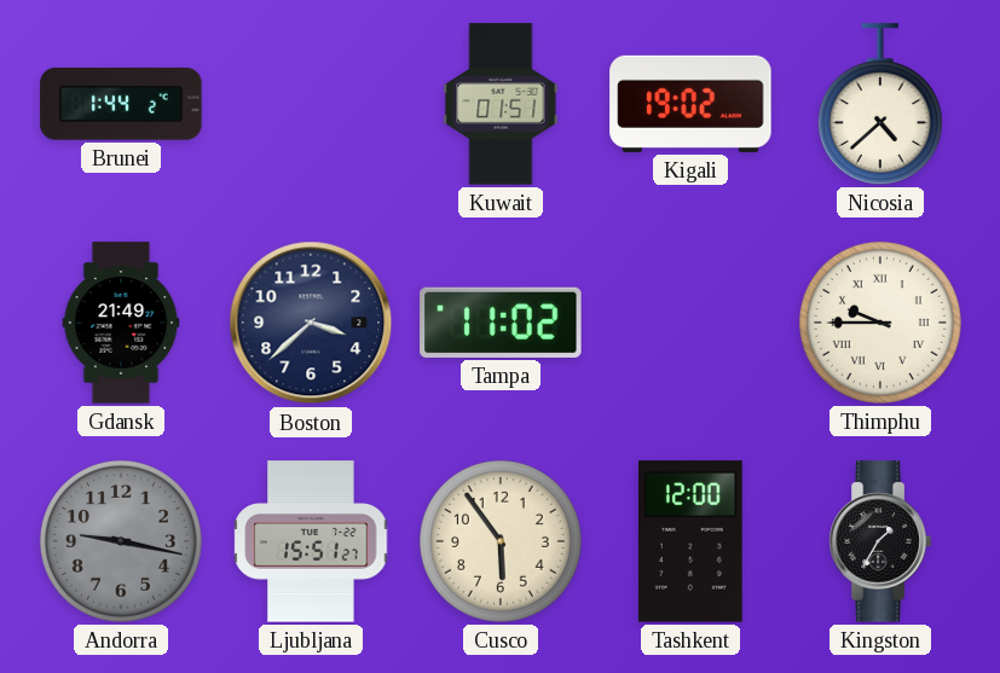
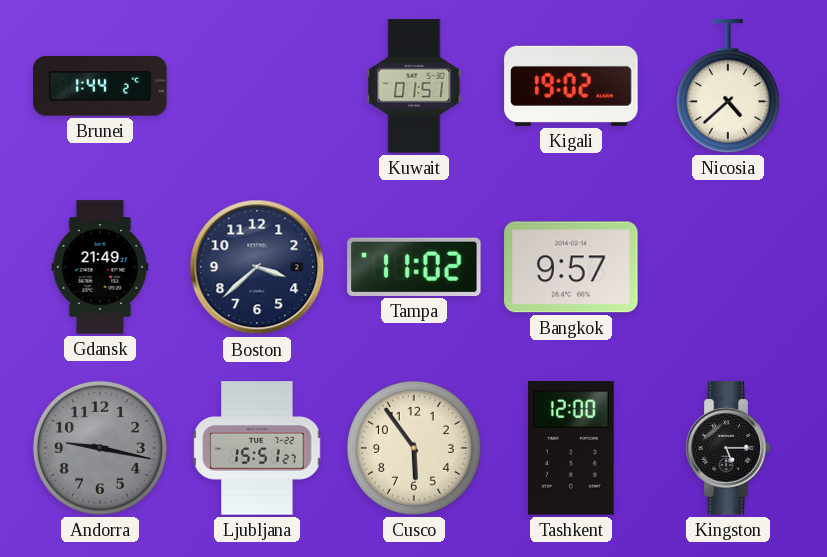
Bangkok: none -> 9:57
Thimphu: 9:45 -> none
Kingston: 1:35 -> 5:15
